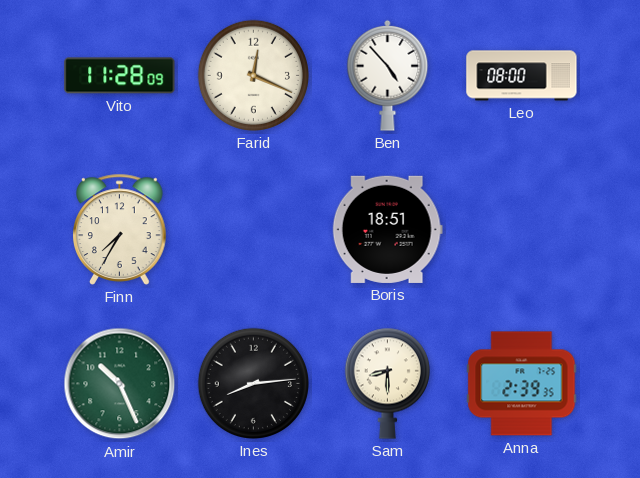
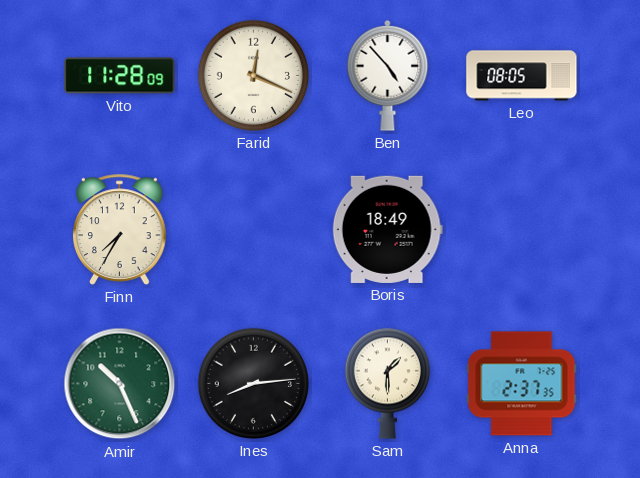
Leo: 08:00 -> 08:05
Boris: 18:51 -> 18:49
Sam: 8:30 -> 1:30
Anna: 2:39 -> 2:37
